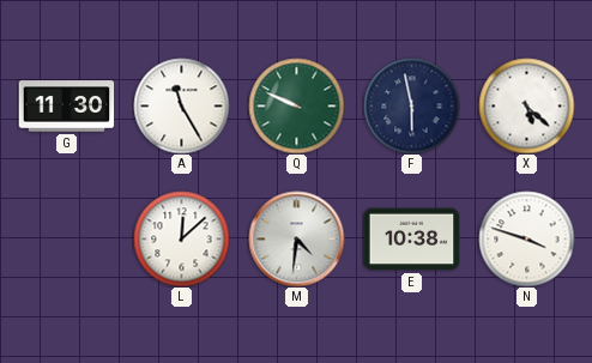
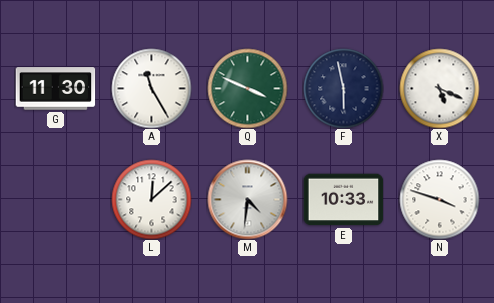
Q: 9:49 -> 3:49
X: 5:22 -> 5:19
E: 10:38 -> 10:33
